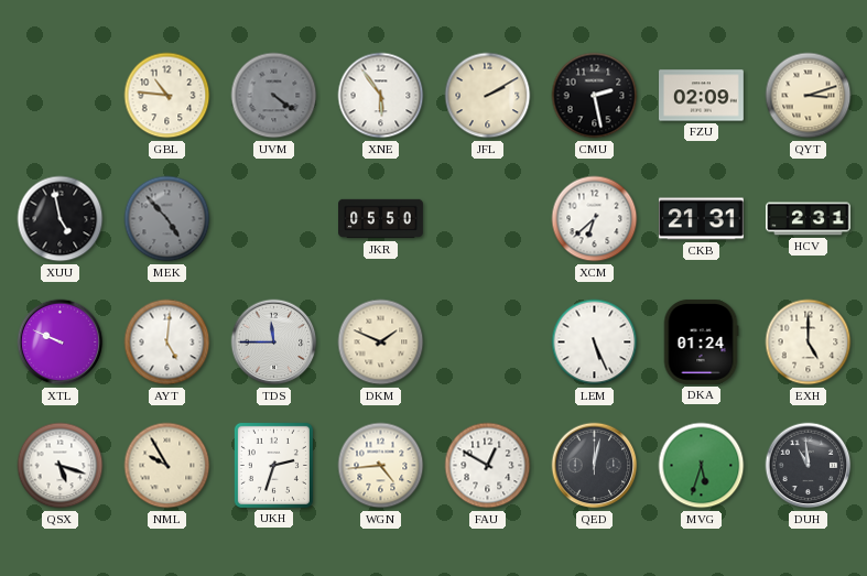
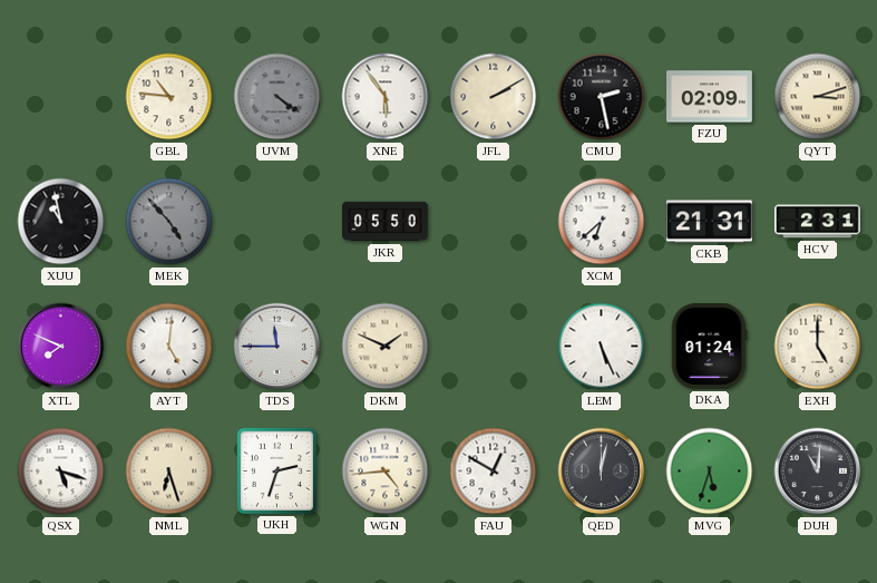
XUU: 4:58 -> 10:58
XTL: 9:49 -> 7:49
NML: 9:55 -> 6:27
DUH: 10:59 -> 11:01
